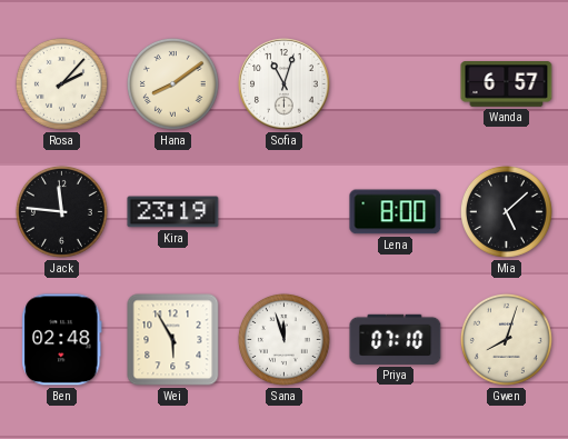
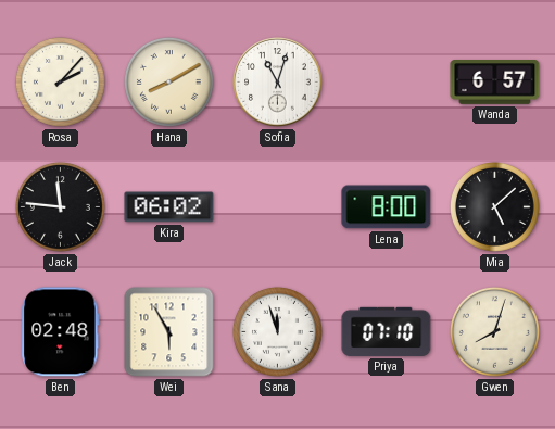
Hana: 8:09 -> 8:10
Kira: 23:19 -> 06:02
